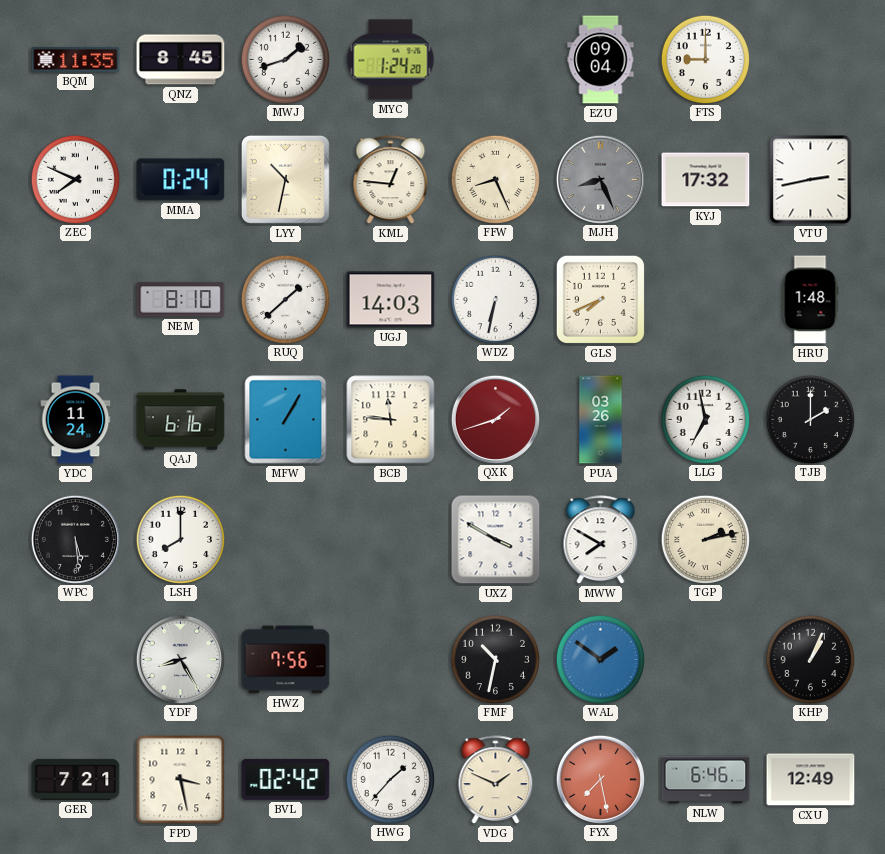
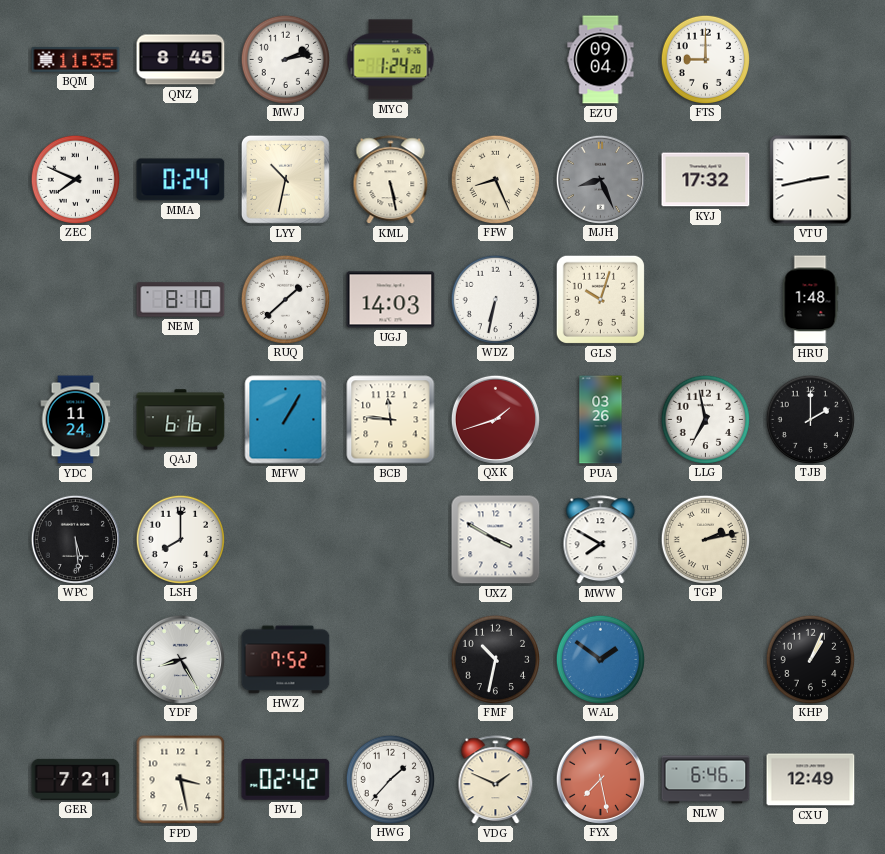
MWJ: 1:42 -> 2:13
KML: 12:46 -> 5:28
GLS: 7:41 -> 10:03
HWZ: 7:56 -> 7:52
